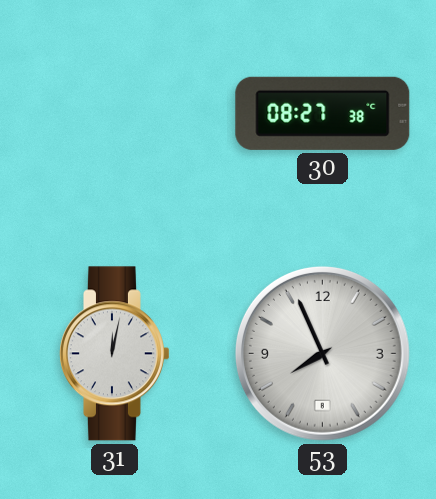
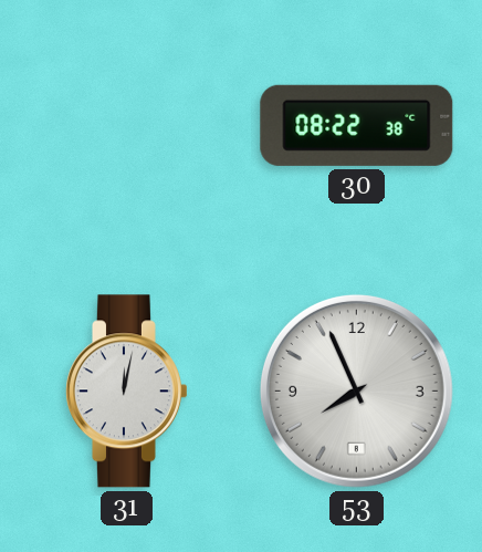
30: 08:27 -> 08:22
